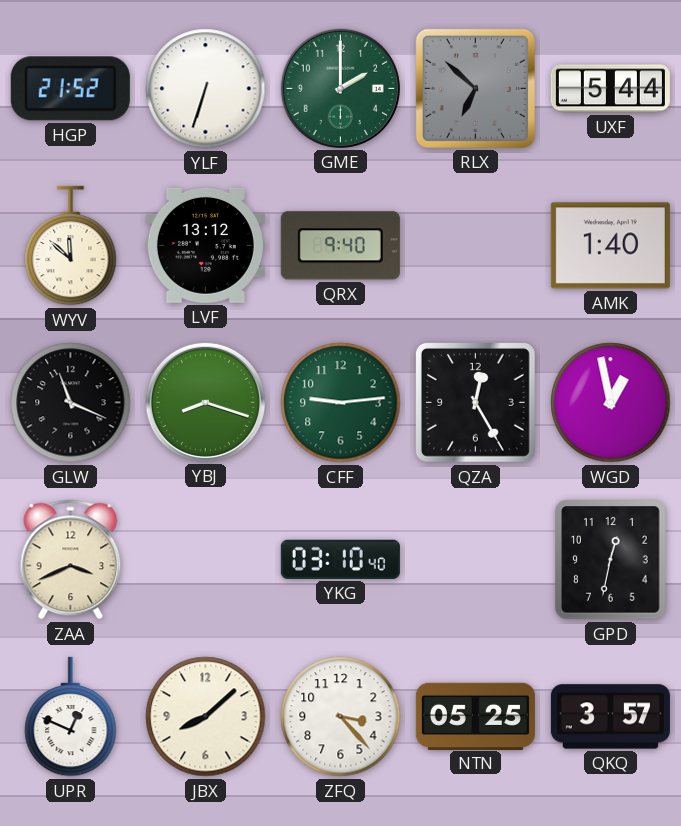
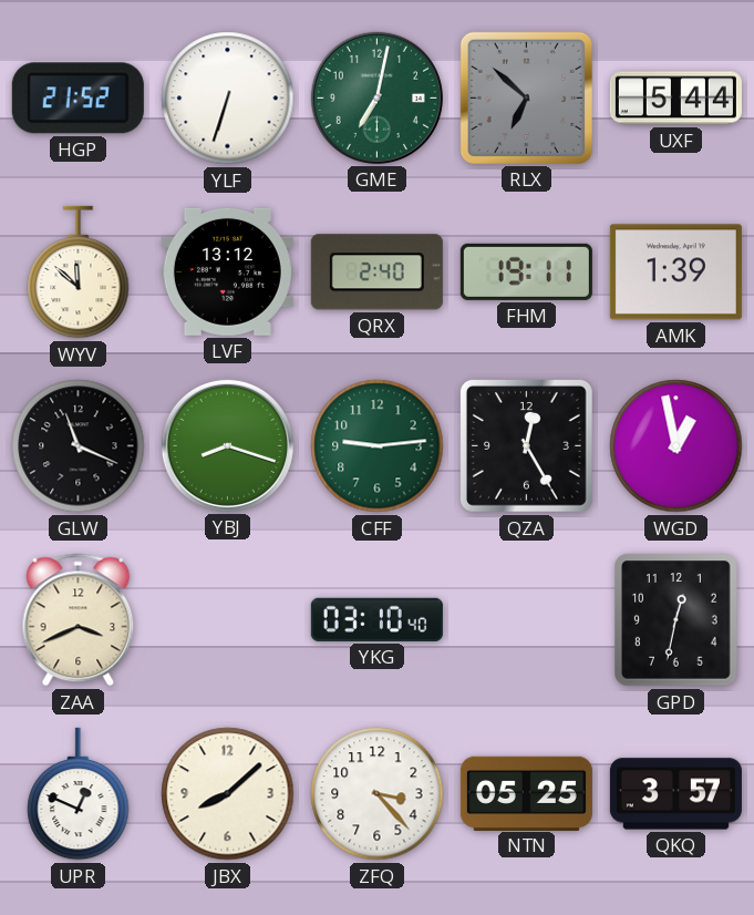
GME: 2:00 -> 7:02
QRX: 9:40 -> 2:40
FHM: none -> 19:11
AMK: 1:40 -> 1:39
